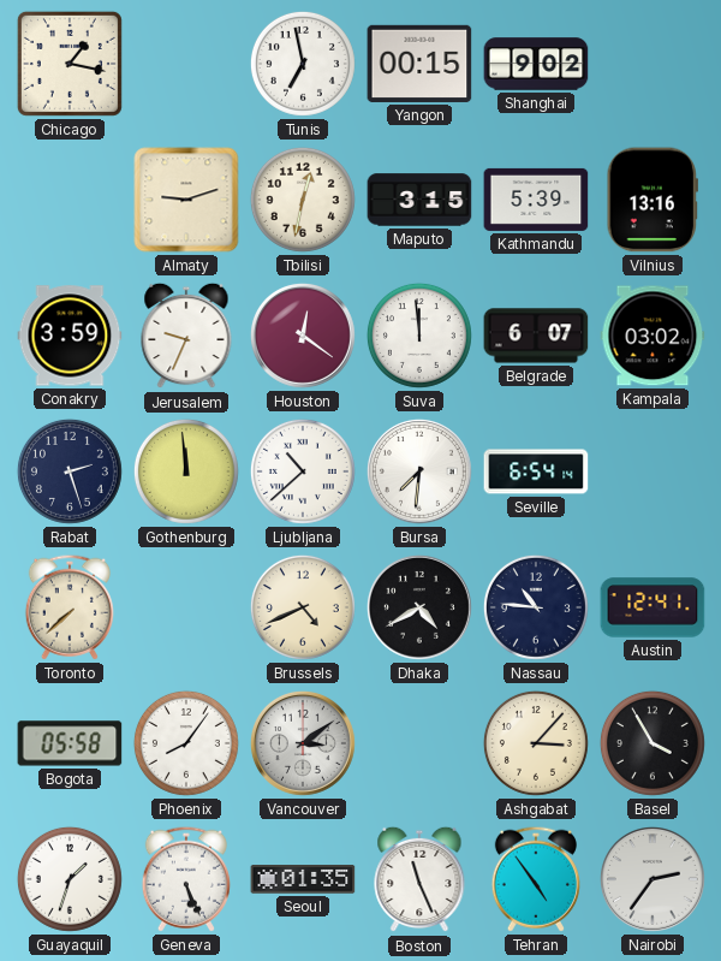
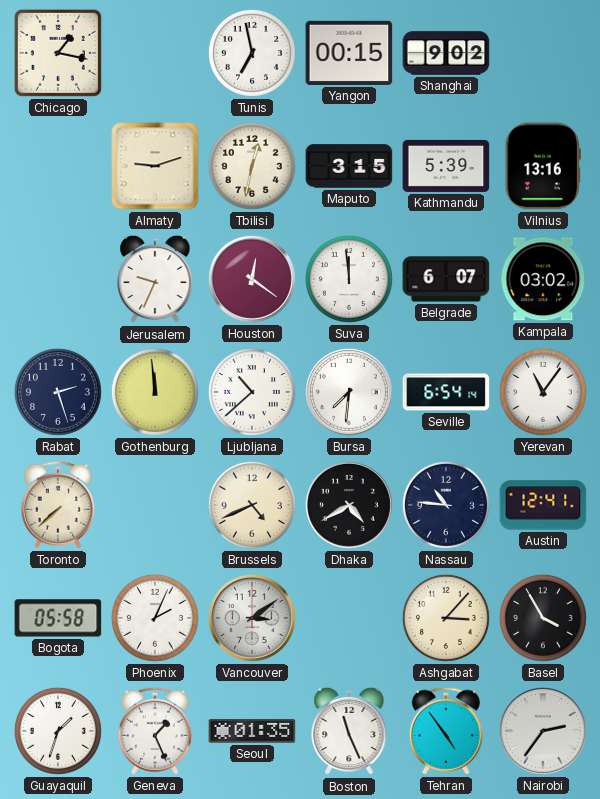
Conakry: 3:59 -> none
Yerevan: none -> 11:06
Phoenix: 8:06 -> 2:04
Geneva: 5:26 -> 1:26
